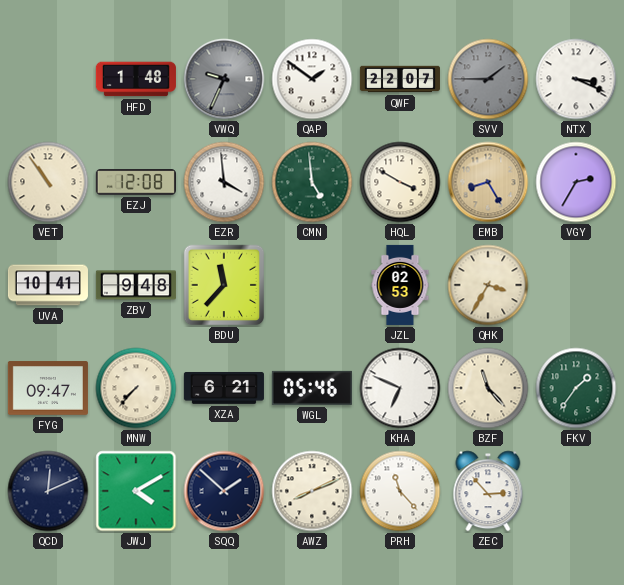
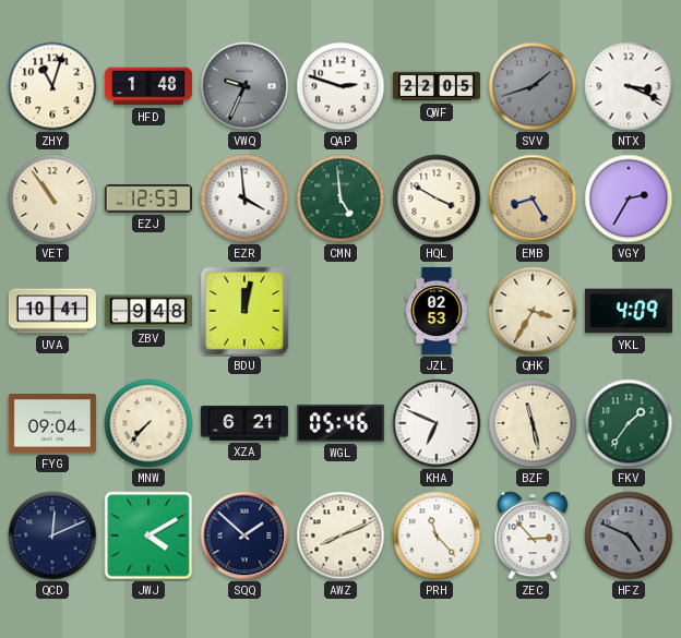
ZHY: none -> 11:03
QAP: 1:51 -> 2:48
QWF: 22:07 -> 22:05
SVV: 1:45 -> 1:42
EZJ: 12:08 -> 12:53
BDU: 11:37 -> 12:02
YKL: none -> 4:09
FYG: 09:47 -> 09:04
BZF: 11:23 -> 11:28
HFZ: none -> 4:49
